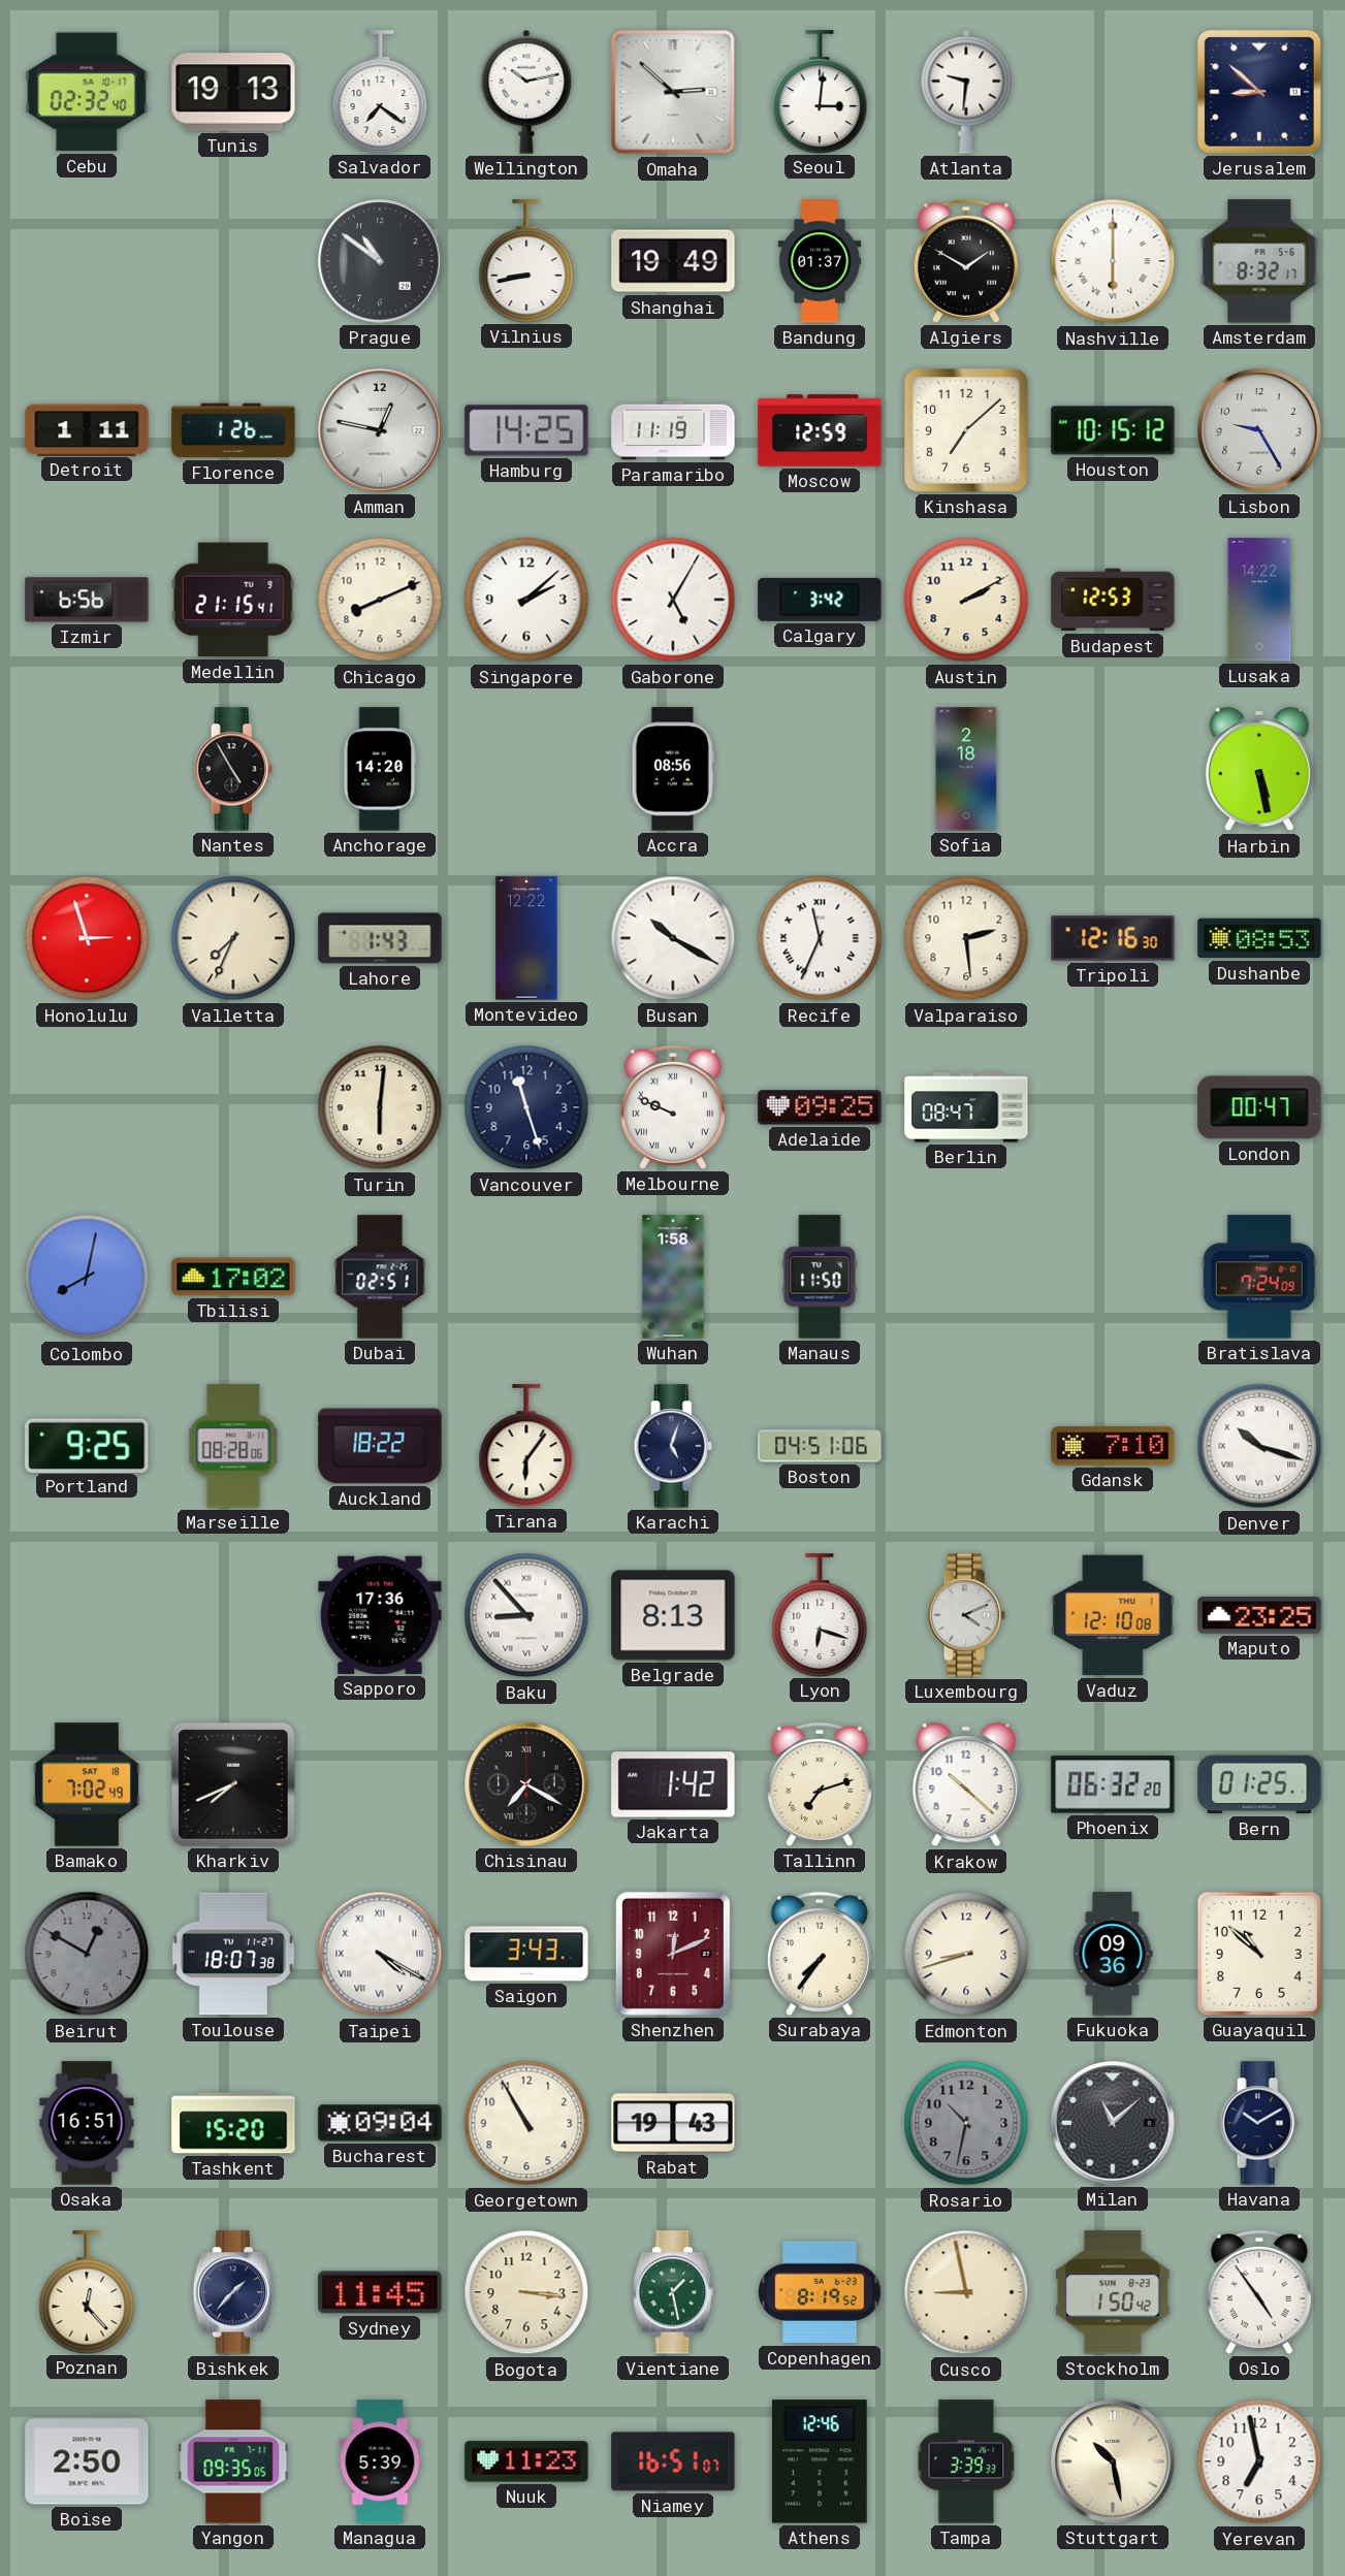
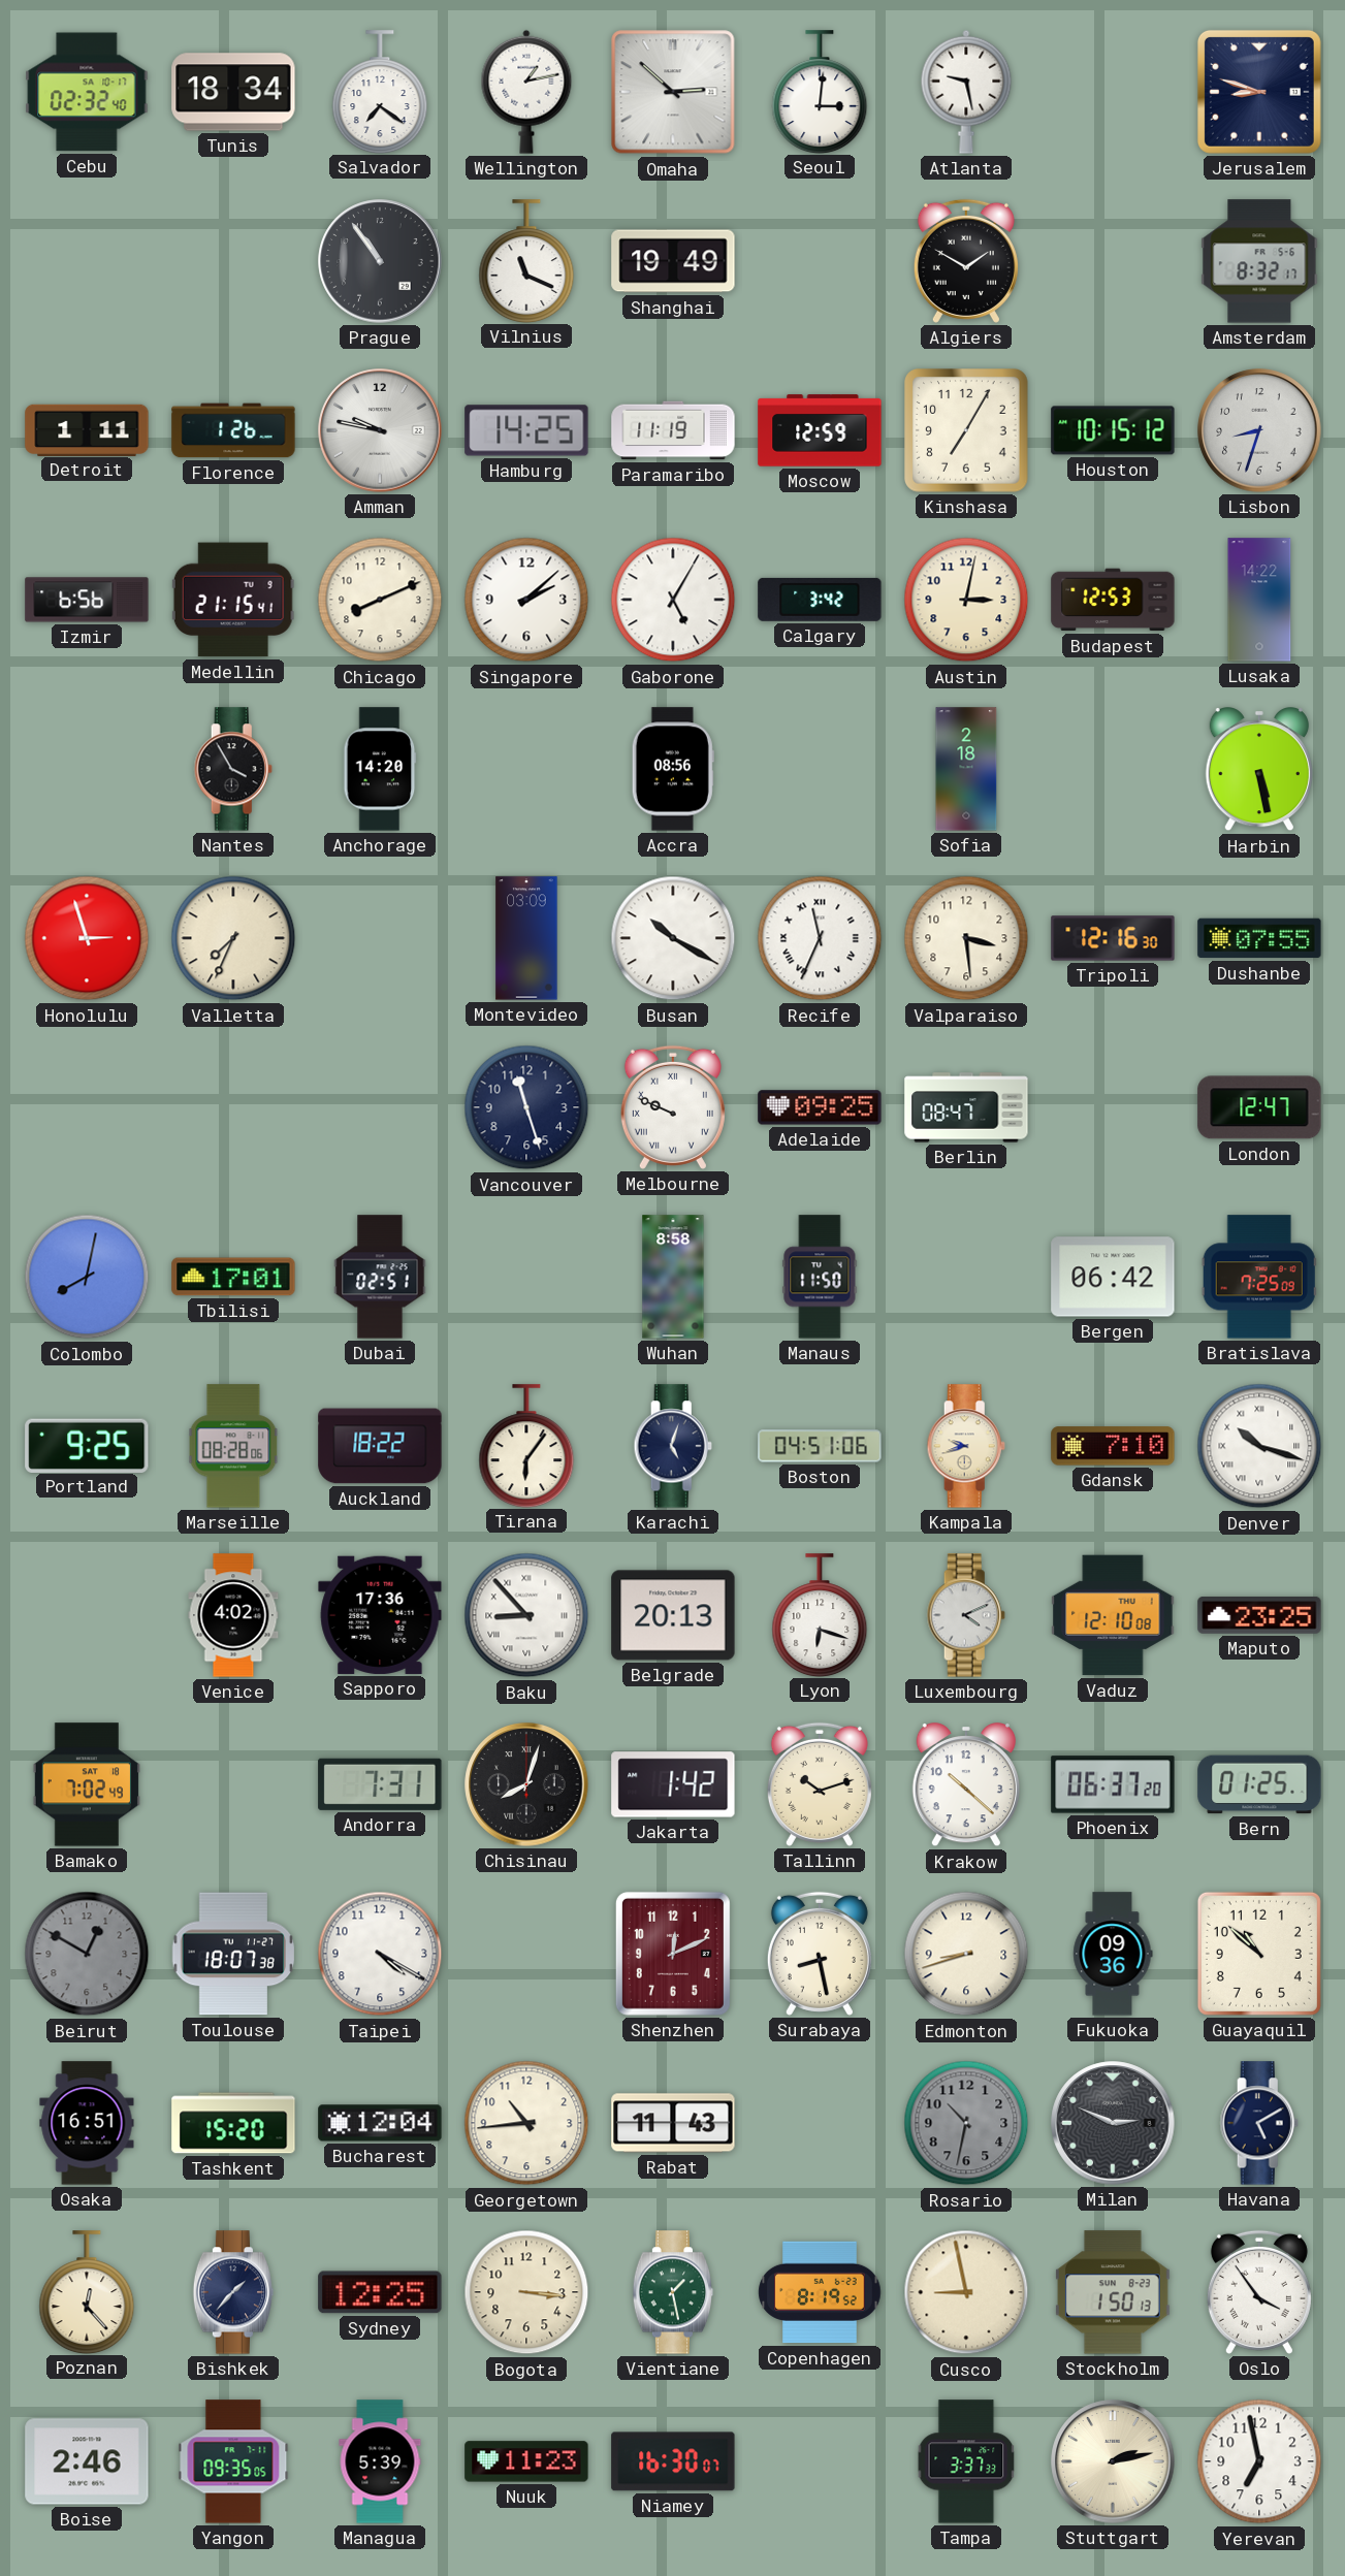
Tunis: 19:13 -> 18:34
Wellington: 10:13 -> 1:13
Atlanta: 9:31 -> 9:28
Jerusalem: 8:52 -> 8:48
Prague: 10:51 -> 10:54
Vilnius: 8:43 -> 11:19
Bandung: 01:37 -> none
Nashville: 6:00 -> none
Amman: 12:47 -> 9:47
Kinshasa: 7:08 -> 7:05
Lisbon: 9:25 -> 8:33
Austin: 2:10 -> 3:02
Nantes: 4:55 -> 3:55
Lahore: 1:43 -> none
Montevideo: 12:22 -> 03:09
Valparaiso: 2:29 -> 3:29
Dushanbe: 08:53 -> 07:55
Turin: 6:01 -> none
London: 00:47 -> 12:47
Tbilisi: 17:02 -> 17:01
Wuhan: 1:58 -> 8:58
Bergen: none -> 06:42
Bratislava: 7:24 -> 7:25
Kampala: none -> 9:42
Venice: none -> 4:02
Belgrade: 8:13 -> 20:13
Kharkiv: 7:41 -> none
Andorra: none -> 7:31
Chisinau: 7:20 -> 8:03
Tallinn: 7:12 -> 10:12
Phoenix: 06:32 -> 06:37
Taipei numerals: Roman -> Arabic
Saigon: 3:43 -> none
Surabaya: 7:36 -> 8:28
Bucharest: 09:04 -> 12:04
Georgetown: 10:55 -> 10:44
Rabat: 19:43 -> 11:43
Milan: 11:08 -> 2:49
Havana: 10:10 -> 5:10
Sydney: 11:45 -> 12:25
Stockholm: 1:50:42 -> 1:50:13
Oslo: 4:54 -> 3:54
Boise: 2:50 -> 2:46
Niamey: 16:51 -> 16:30
Athens: 12:46 -> none
Tampa: 3:39 -> 3:37
Stuttgart: 10:28 -> 2:13
